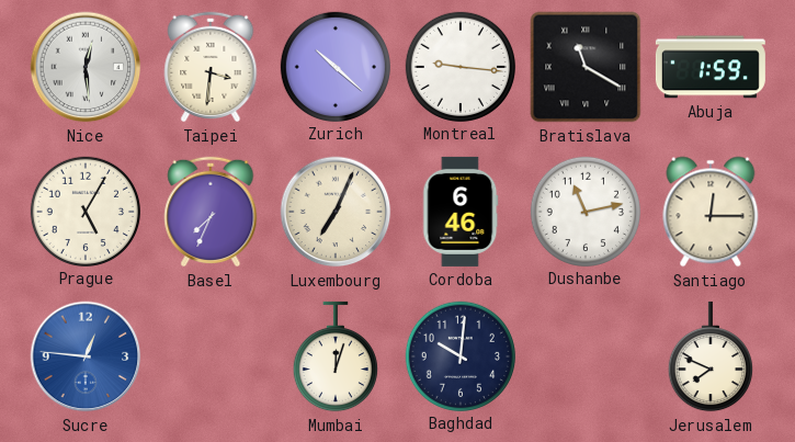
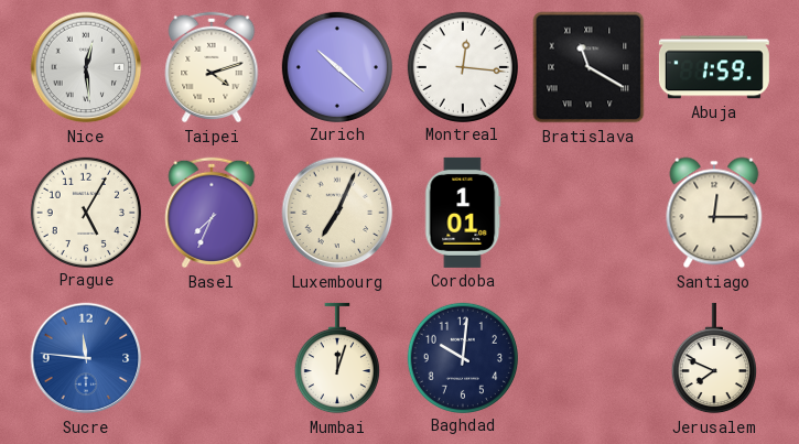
Taipei: 3:31 -> 4:12
Montreal: 9:16 -> 12:16
Cordoba: 6:46 -> 1:01
Dushanbe: 11:13 -> none
Sucre: 12:46 -> 11:46
